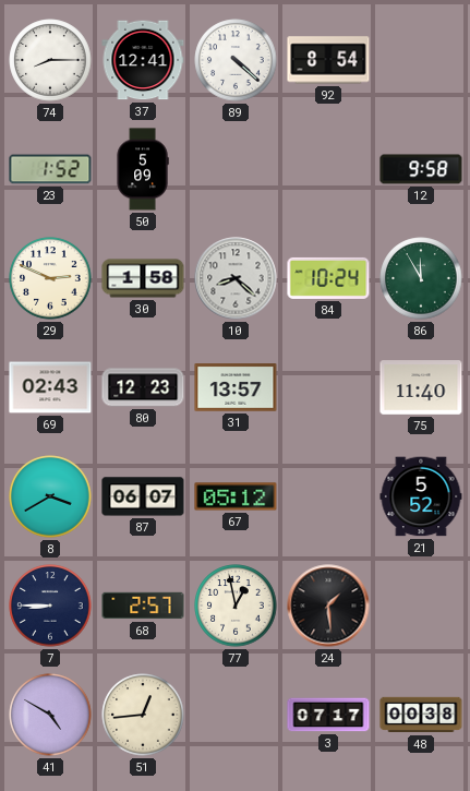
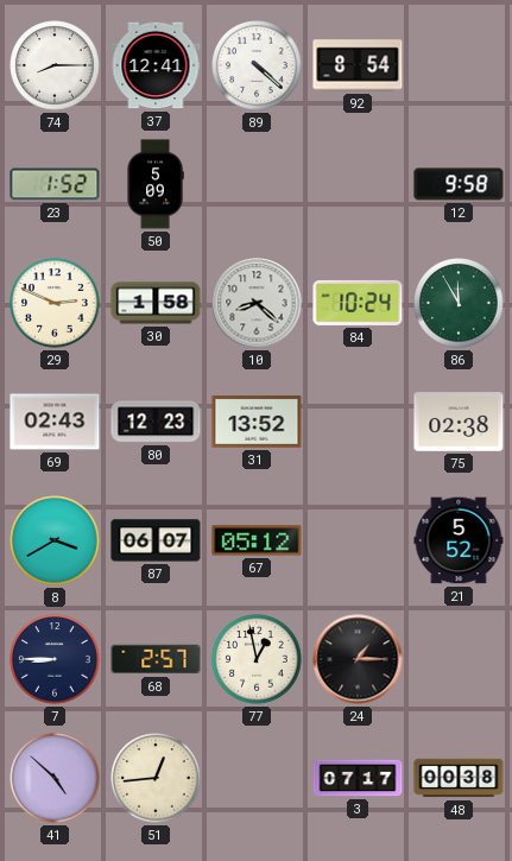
31: 13:57 -> 13:52
75: 11:40 -> 02:38
24: 1:29 -> 1:15
41: 4:50 -> 4:52
